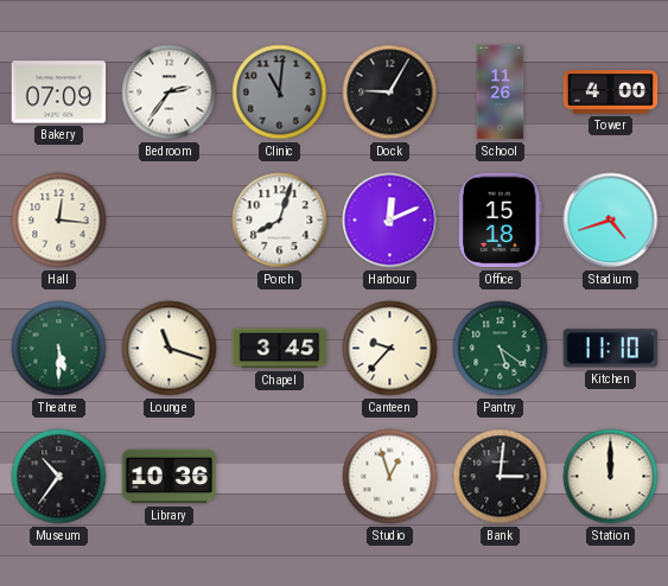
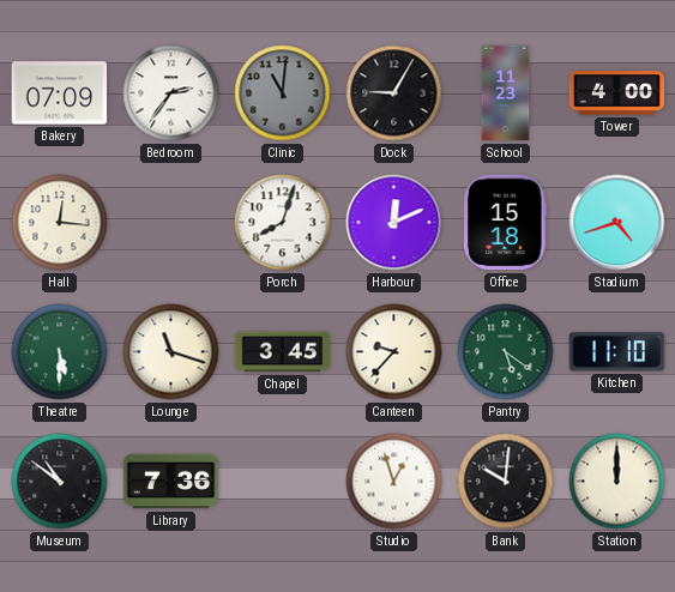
School: 11:26 -> 11:23
Museum: 10:36 -> 10:51
Library: 10:36 -> 7:36
Bank: 3:01 -> 10:01
